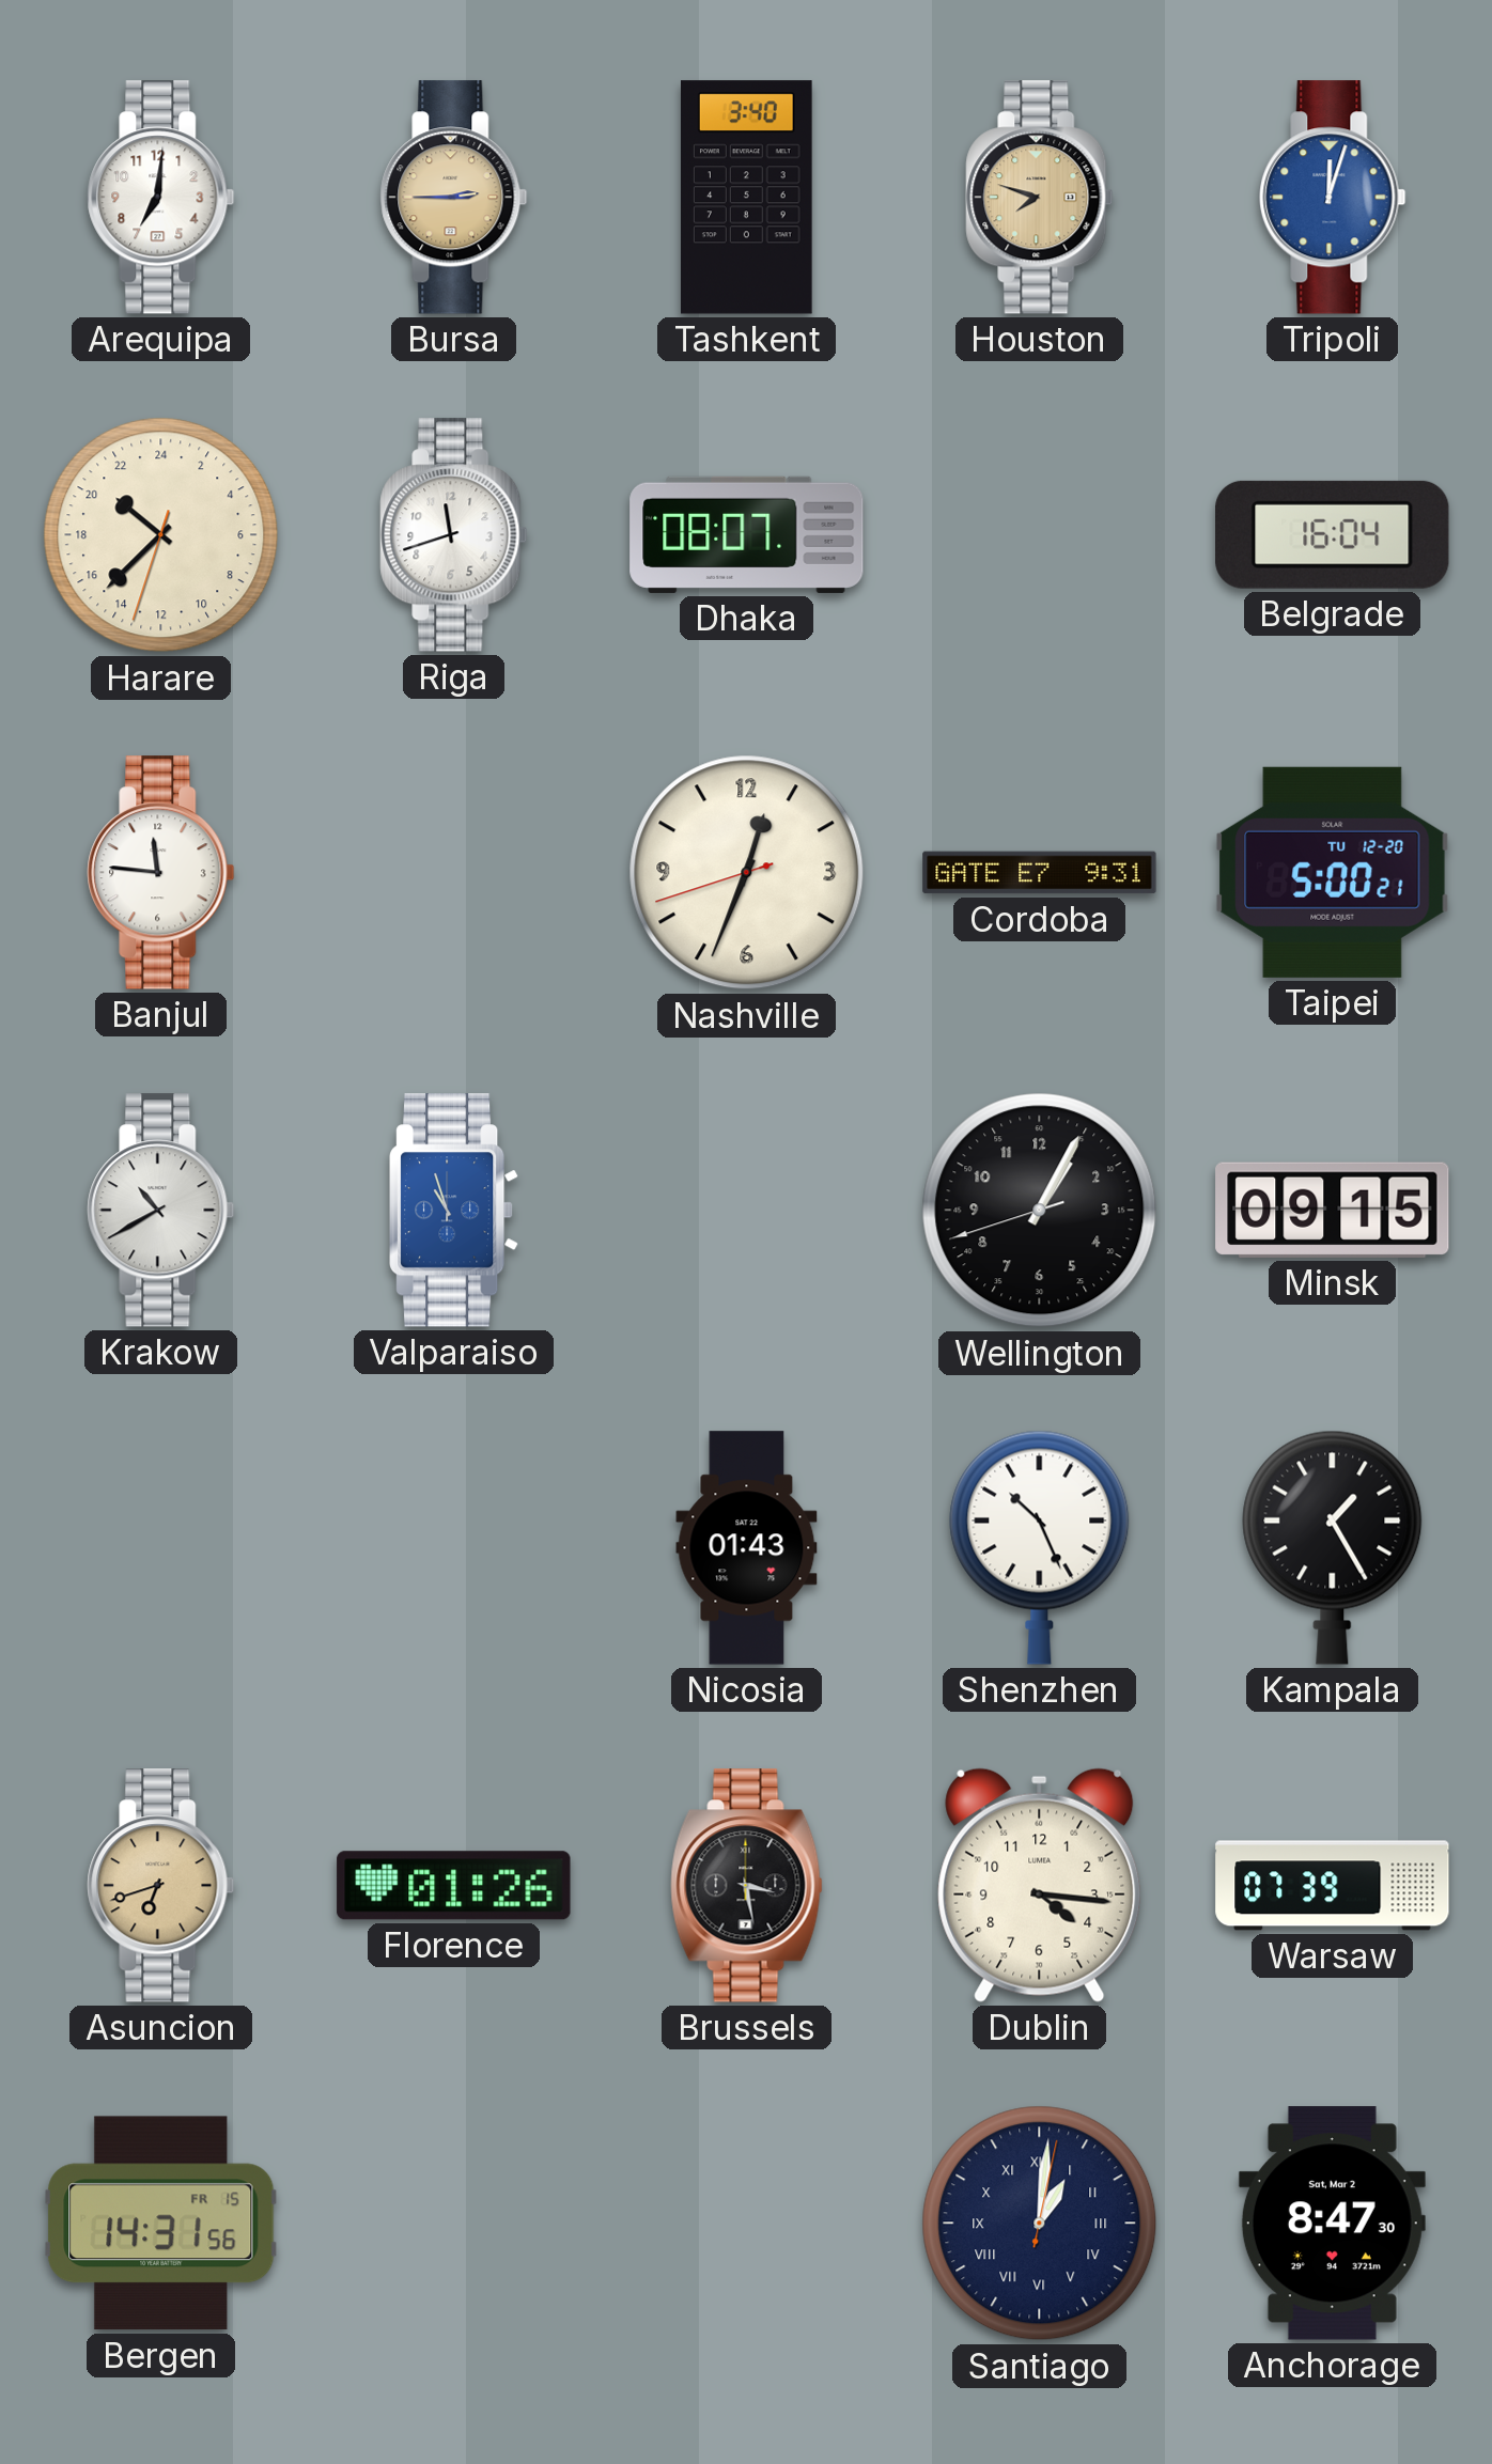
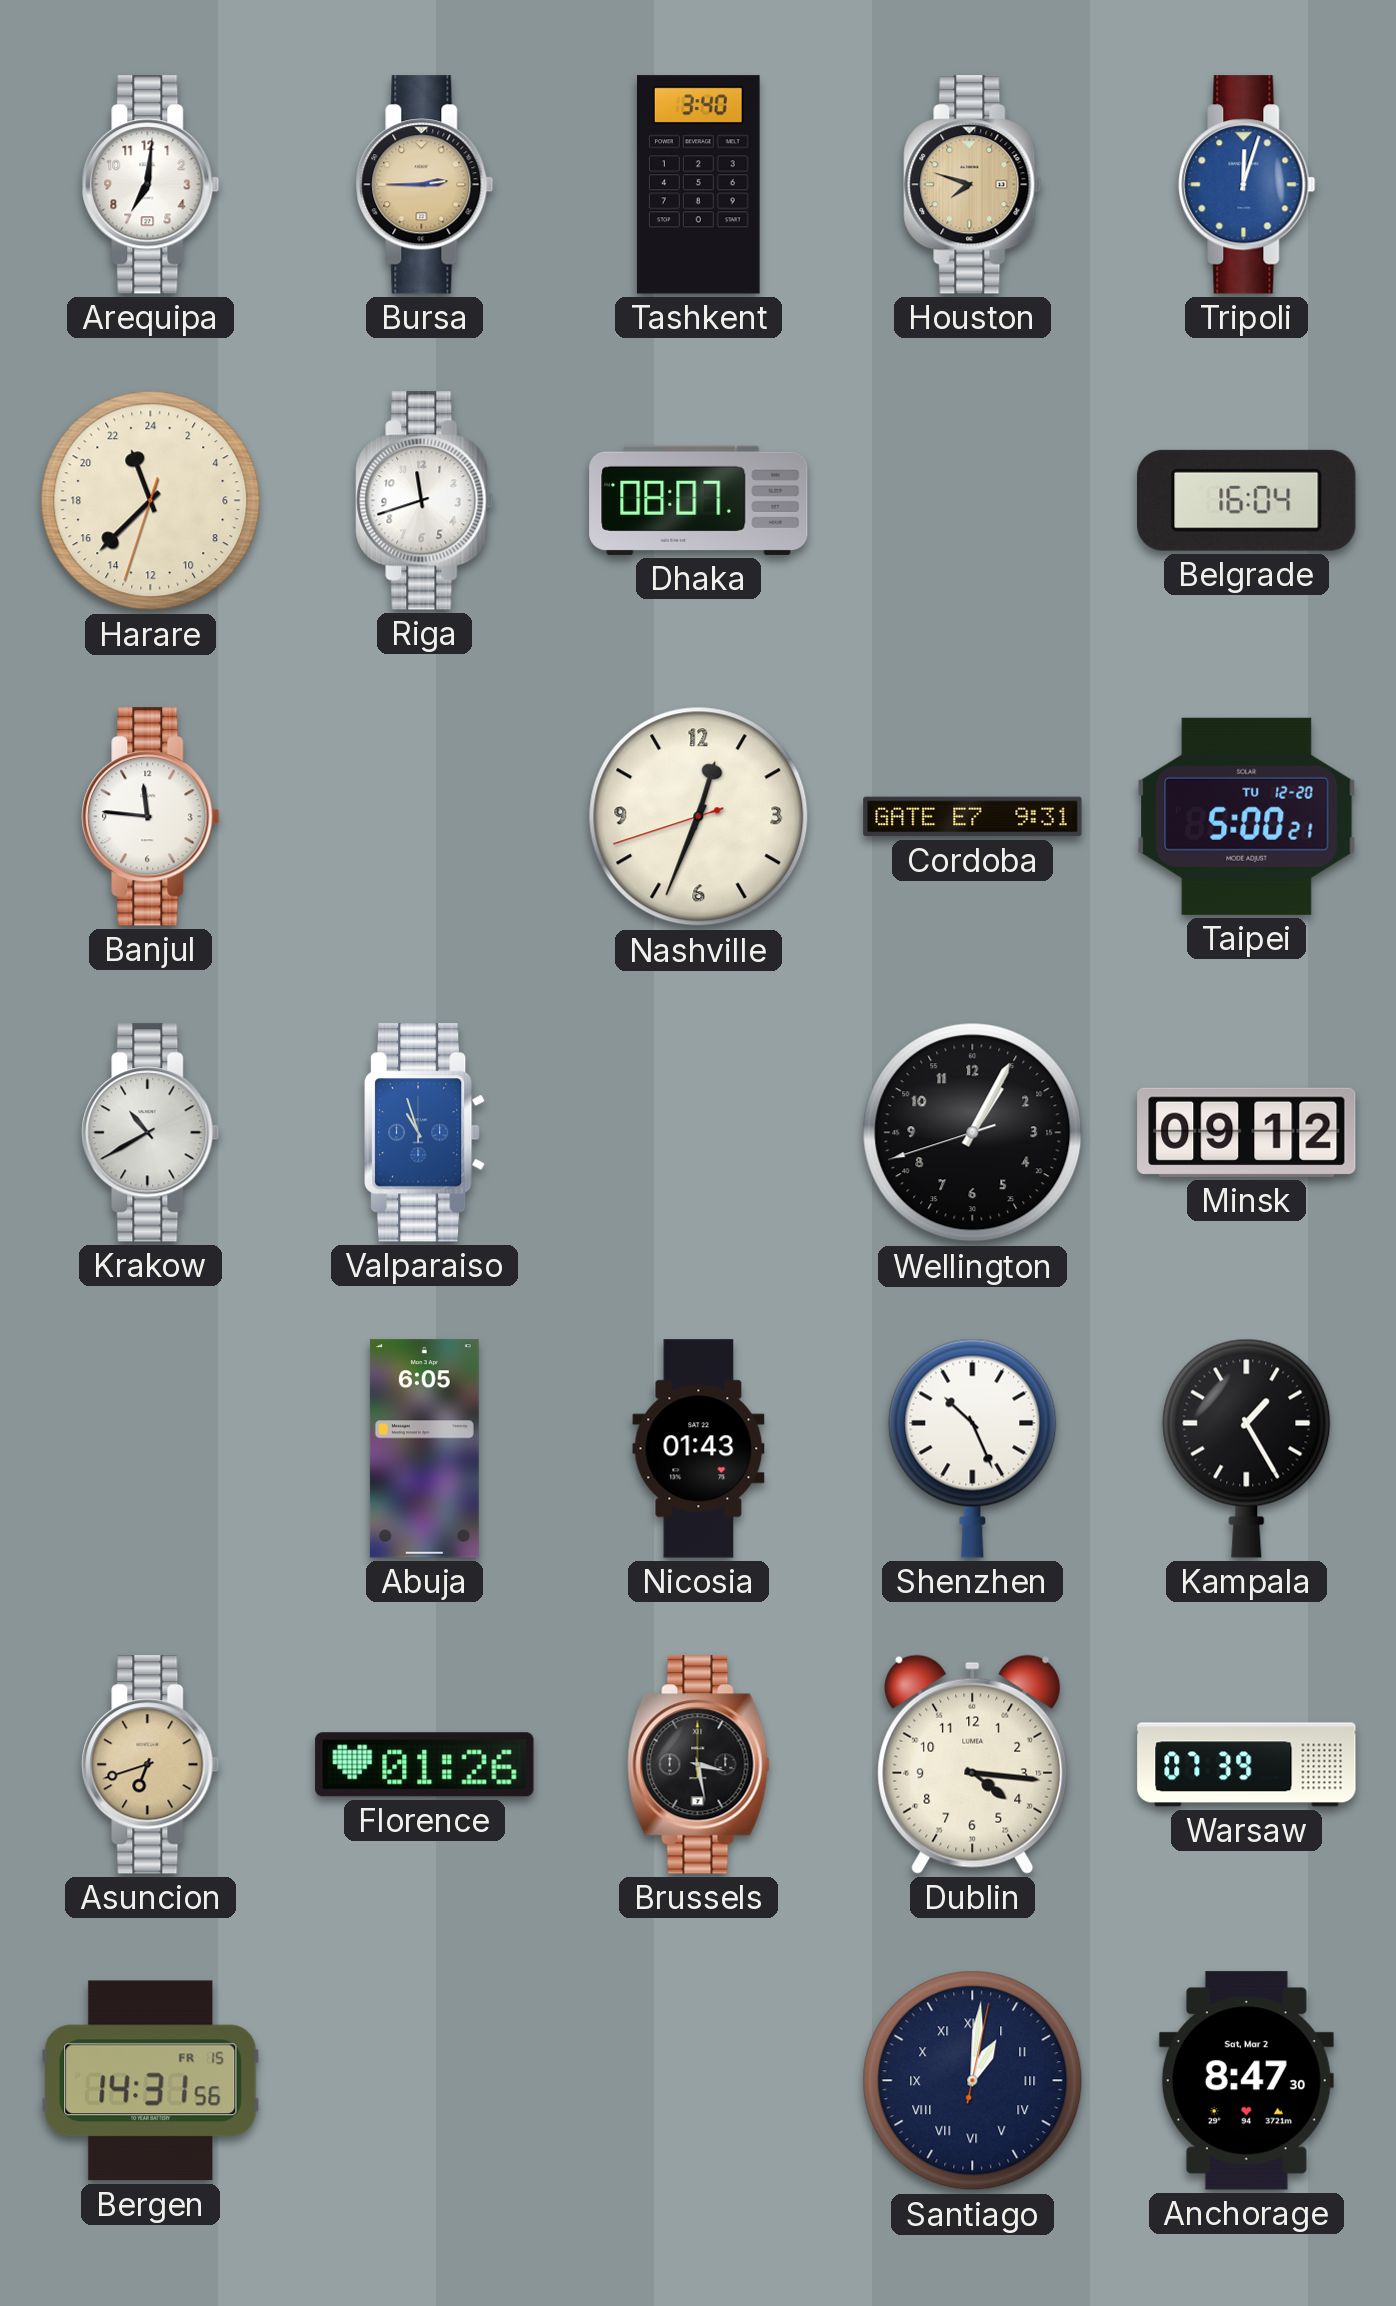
Harare: 20:37 -> 22:37
Minsk: 09:15 -> 09:12
Abuja: none -> 6:05
